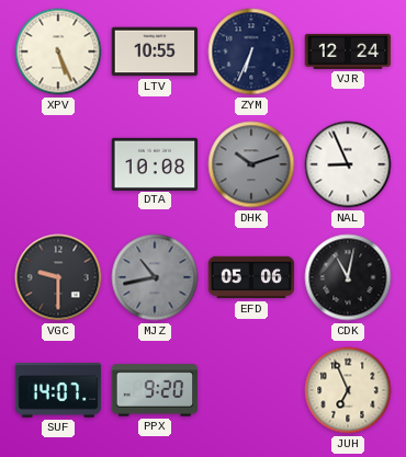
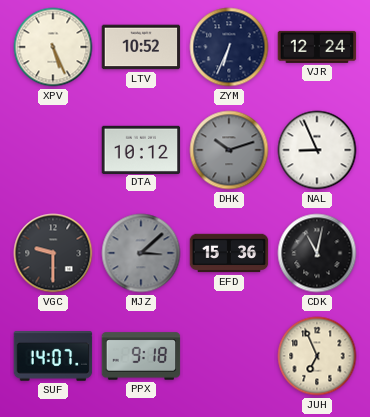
LTV: 10:55 -> 10:52
DTA: 10:08 -> 10:12
MJZ: 10:43 -> 3:08
EFD: 05:06 -> 15:36
PPX: 9:20 -> 9:18
